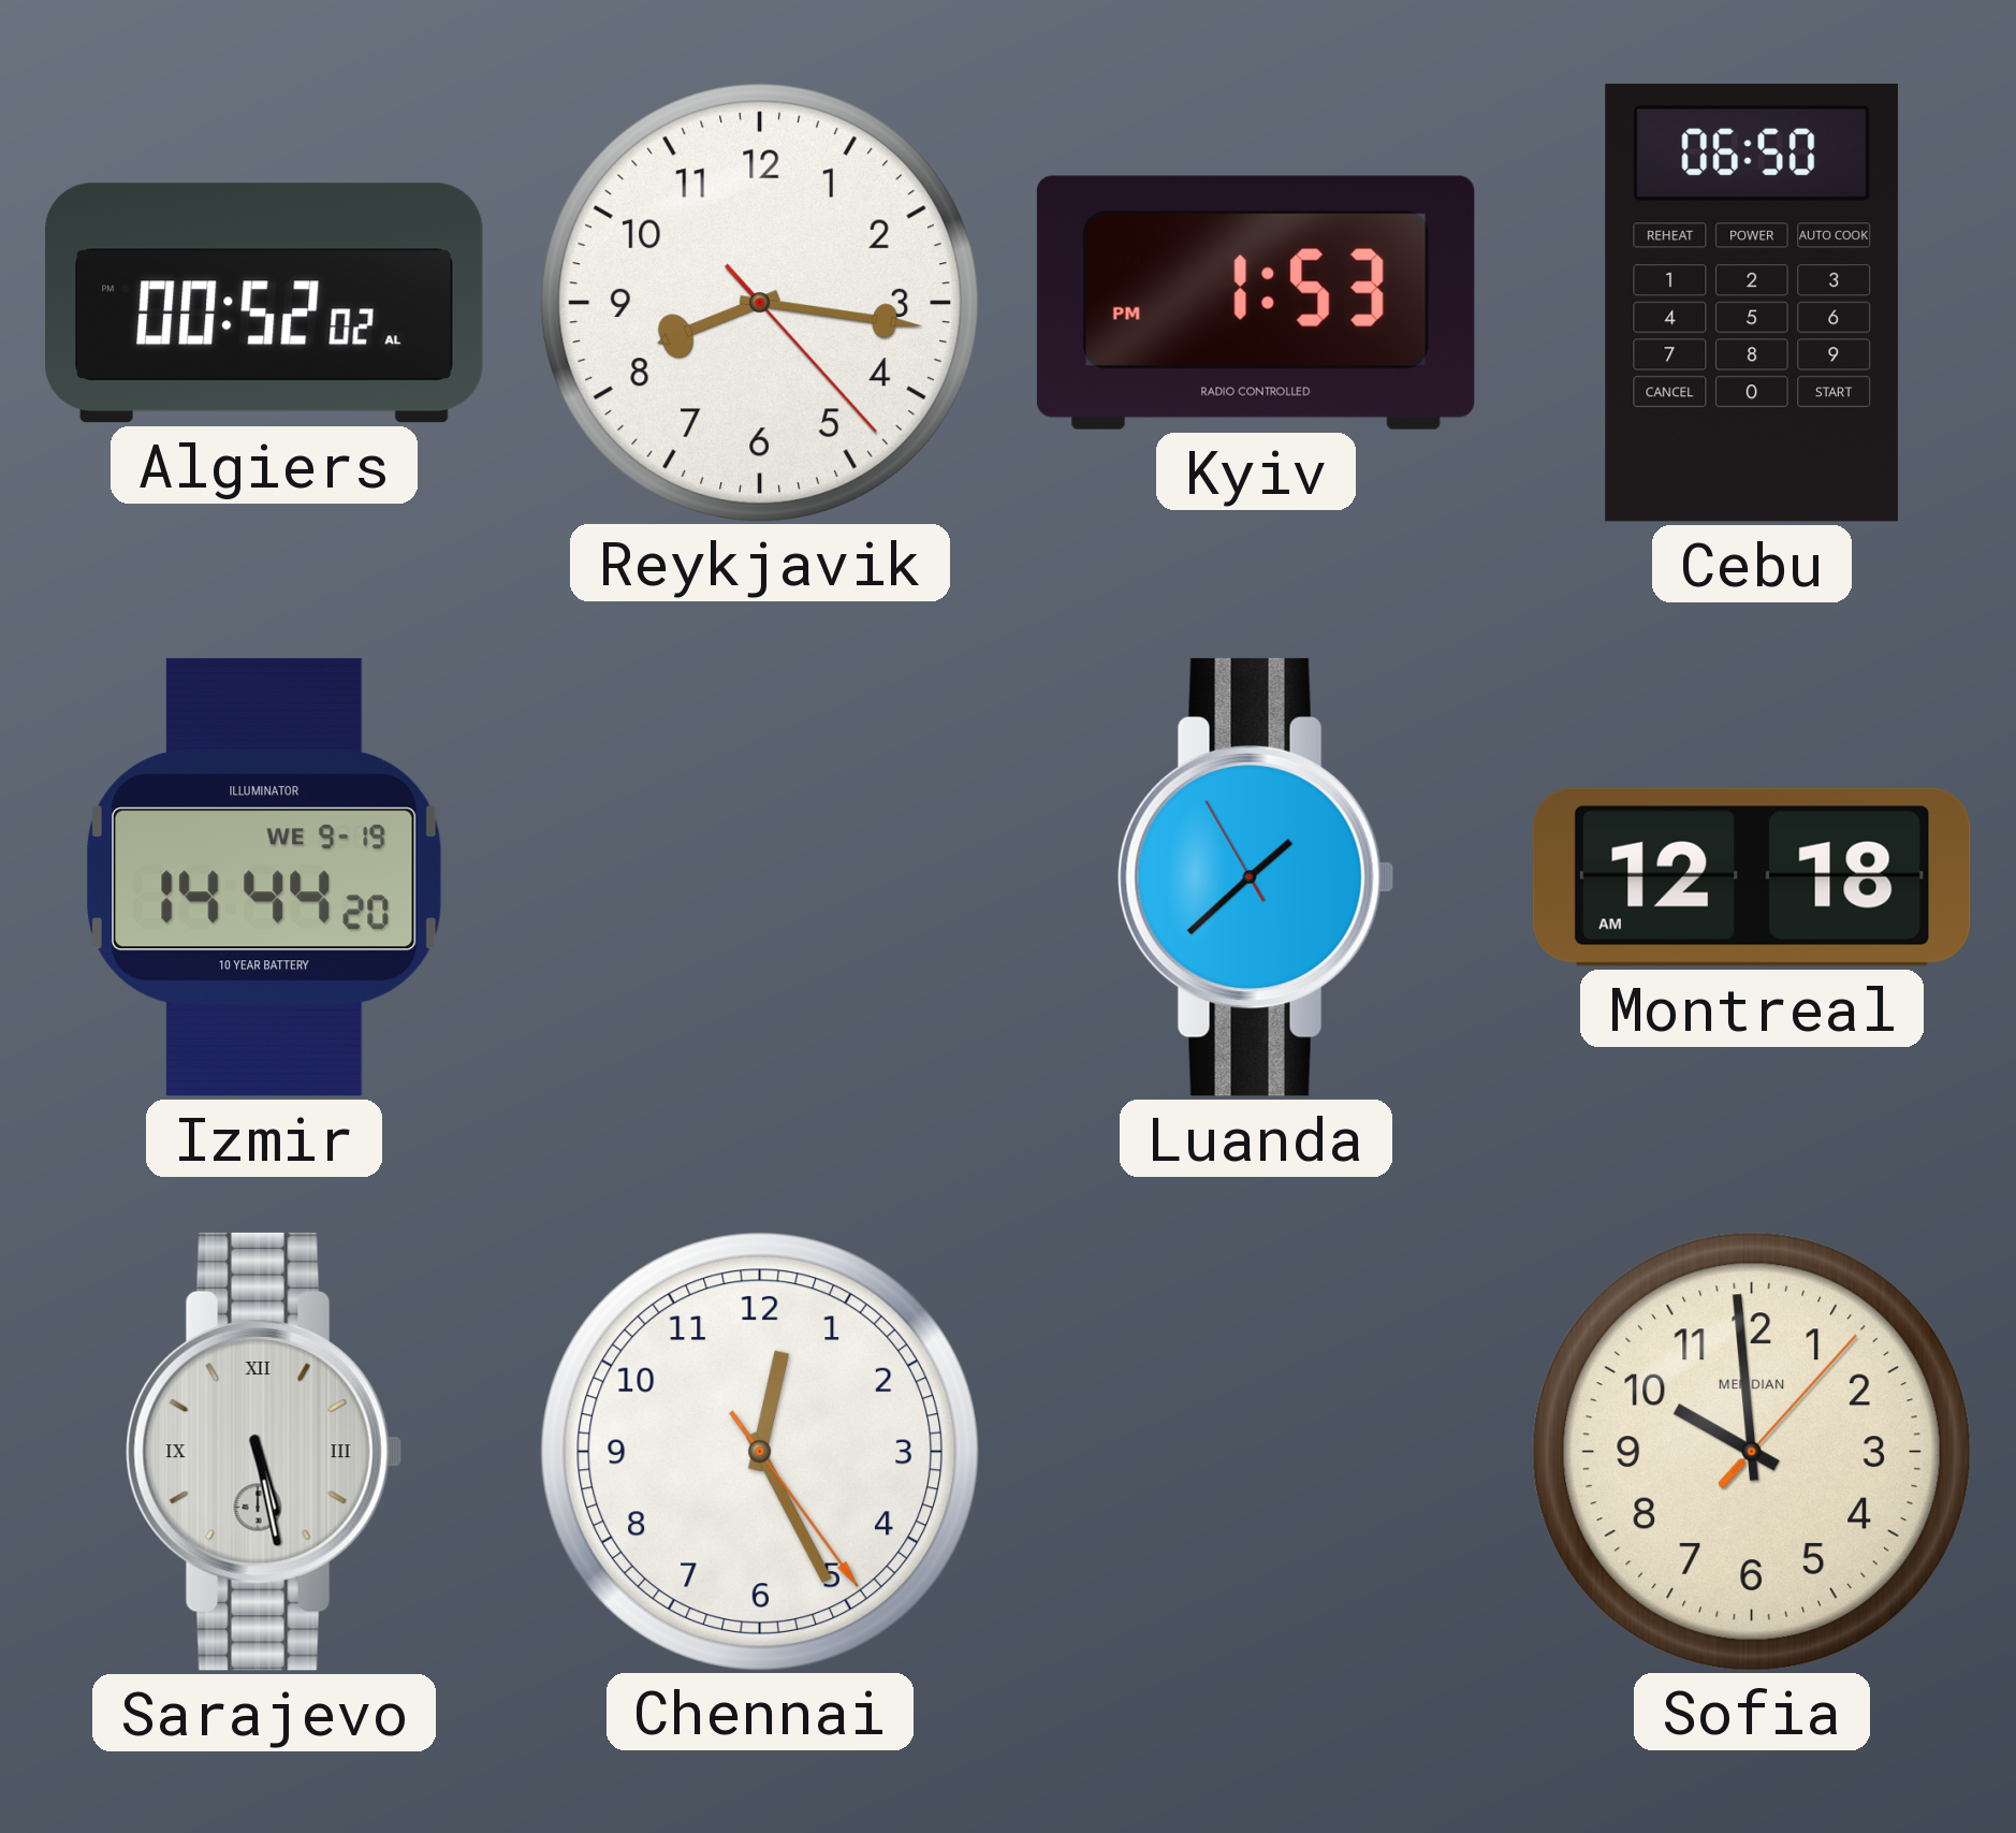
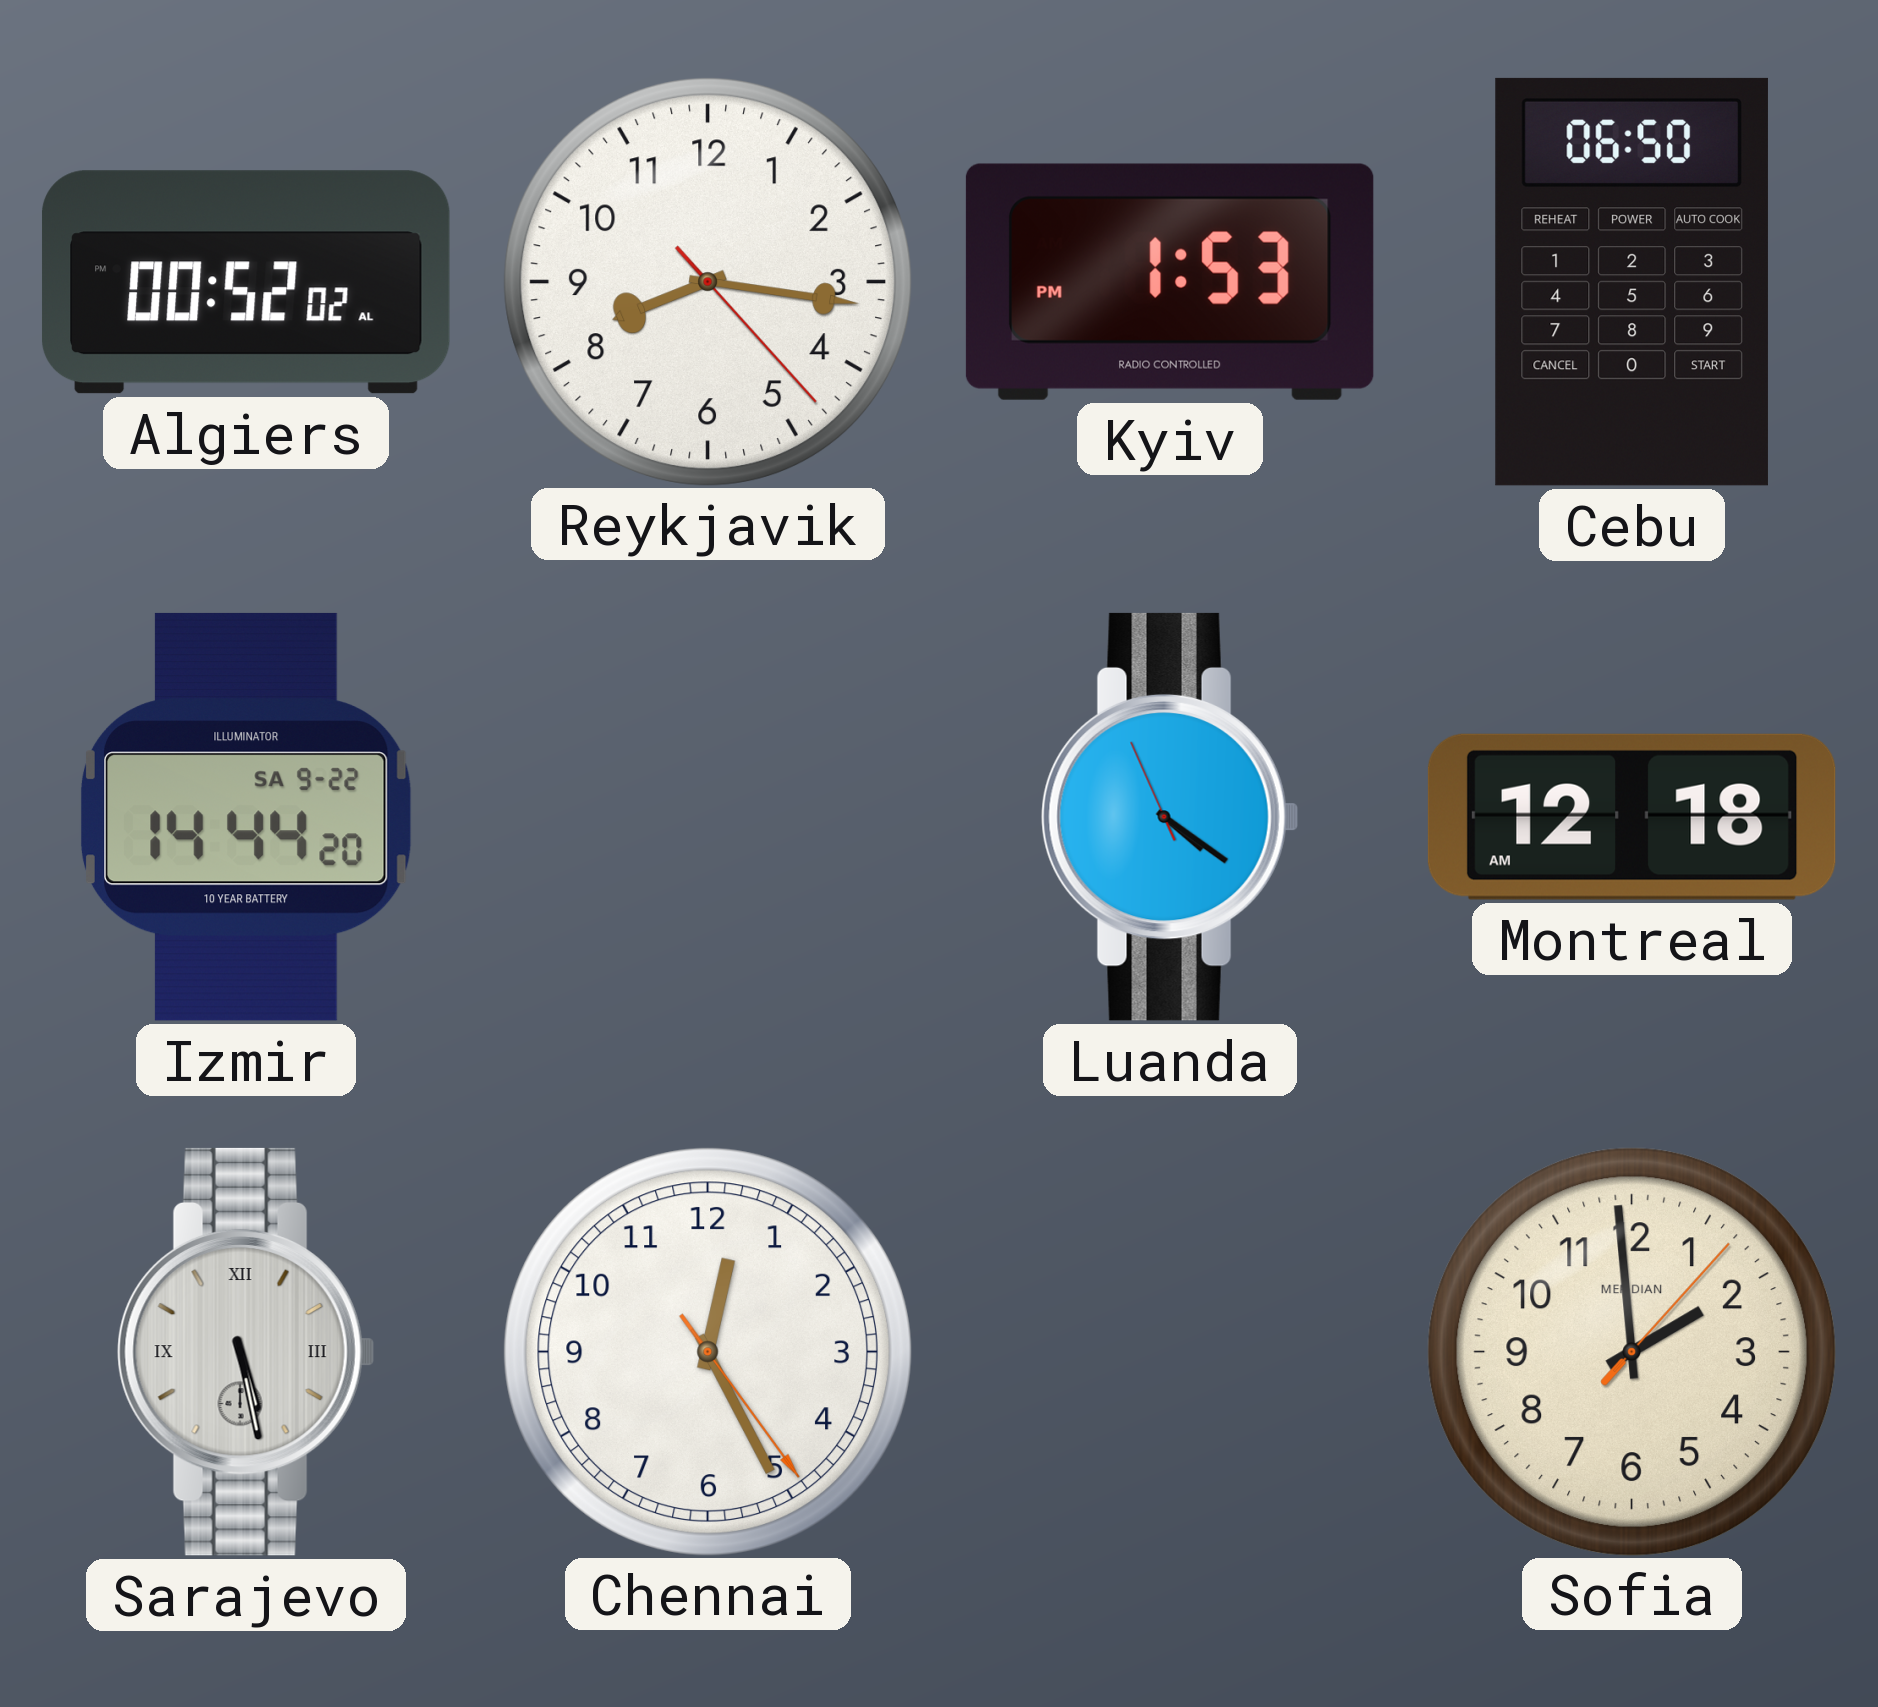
Izmir date: WE 9-19 -> SA 9-22
Luanda: 1:37 -> 4:20
Sofia: 9:59 -> 1:59
